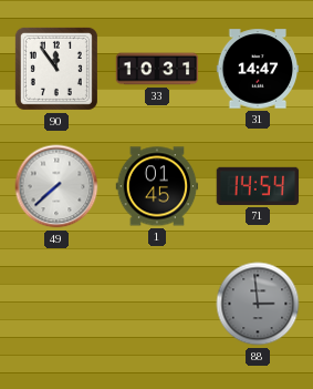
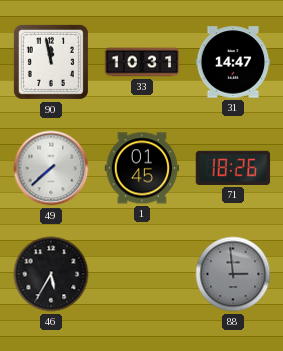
90: 11:54 -> 11:58
71: 14:54 -> 18:26
46: none -> 5:35
